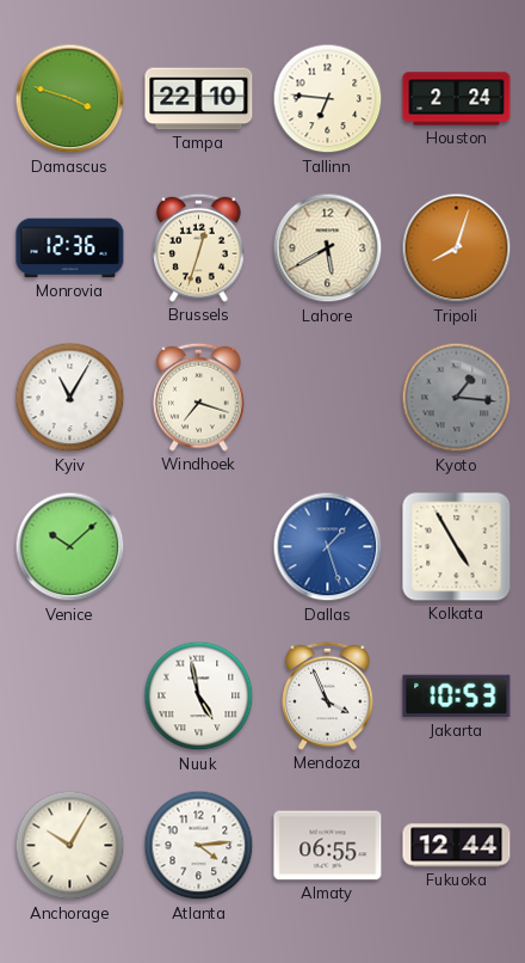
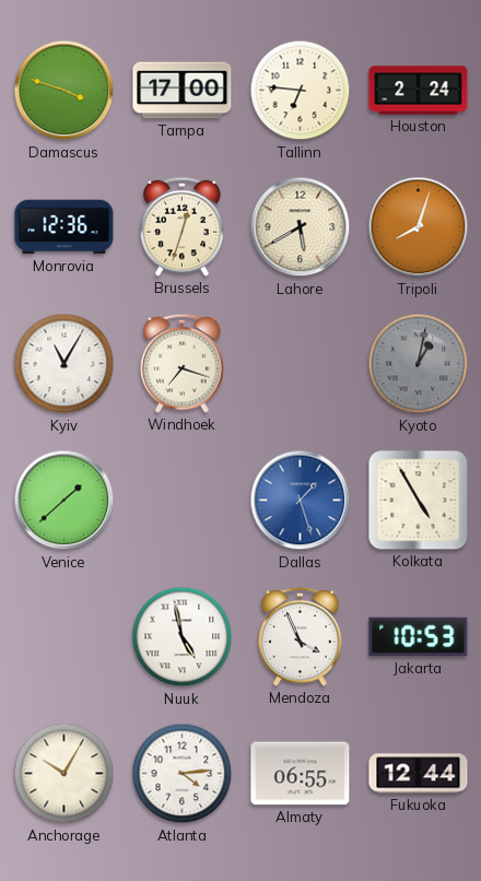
Tampa: 22:10 -> 17:00
Kyoto: 1:16 -> 1:02
Venice: 10:08 -> 1:38
